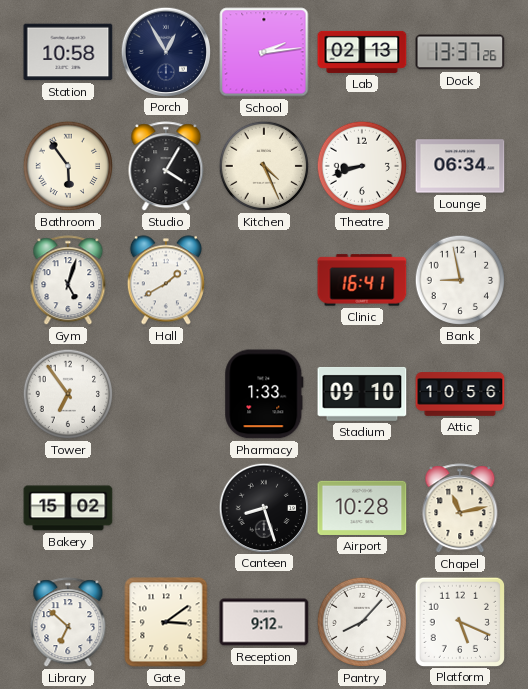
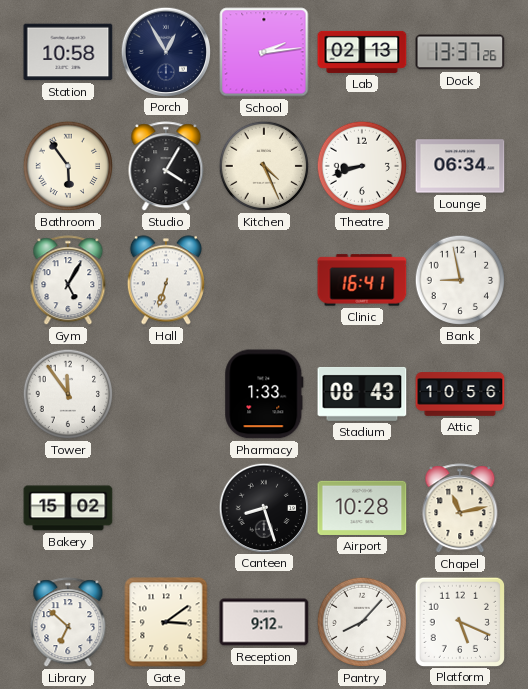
Gym: 5:03 -> 5:05
Hall: 1:40 -> 6:33
Tower: 6:54 -> 11:54
Stadium: 09:10 -> 08:43
